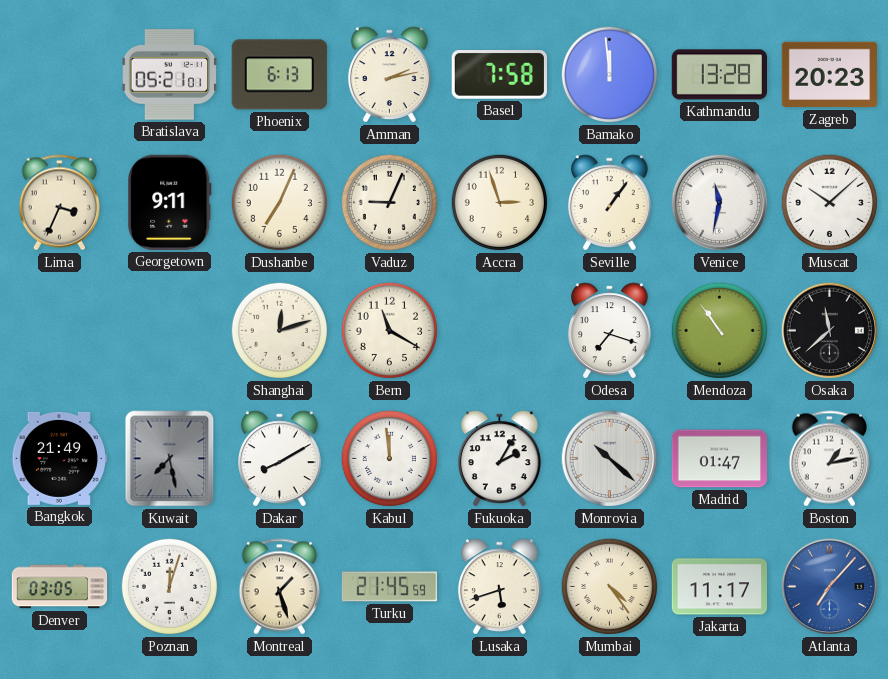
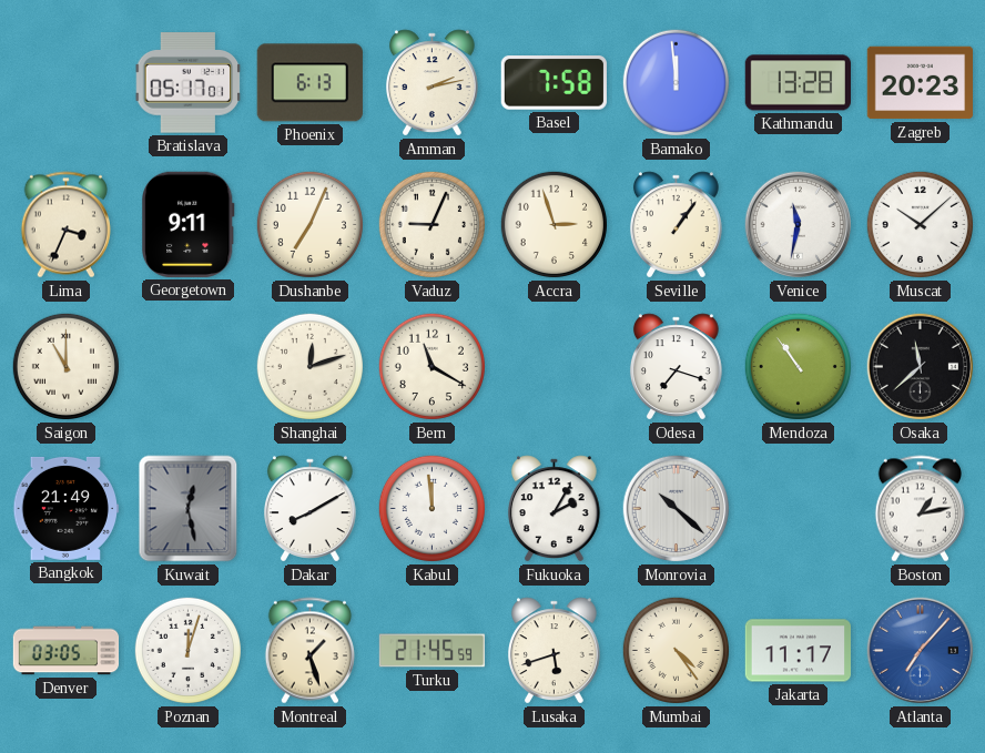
Bratislava: 05:21 -> 05:17
Saigon: none -> 11:00
Kuwait: 7:28 -> 12:28
Madrid: 01:47 -> none
